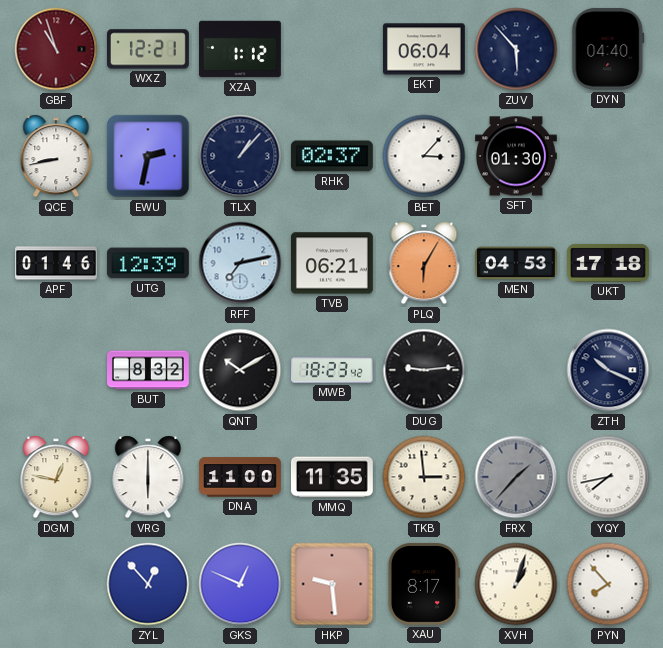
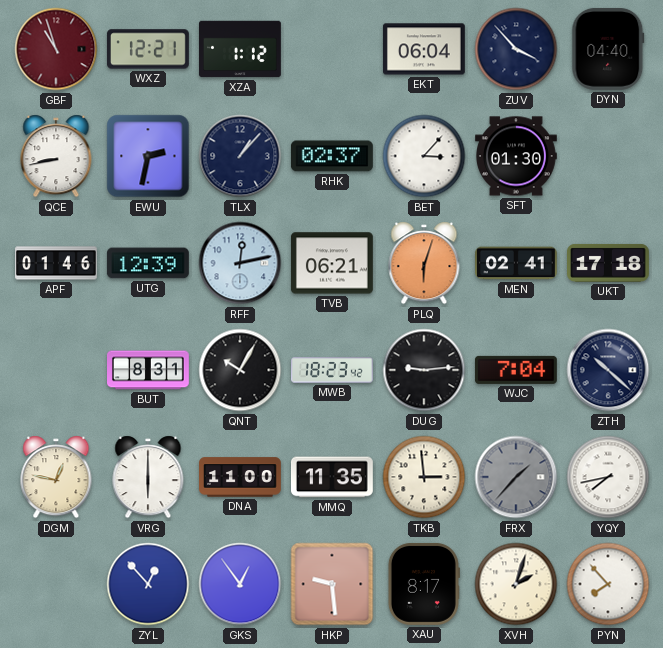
ZUV: 5:53 -> 3:53
RFF: 7:13 -> 12:13
PLQ: 6:05 -> 6:03
MEN: 04:53 -> 02:41
BUT: 8:32 -> 8:31
QNT: 10:10 -> 10:05
WJC: none -> 7:04
ZTH: 10:19 -> 10:22
GKS: 12:49 -> 12:54
XVH: 1:03 -> 2:03
